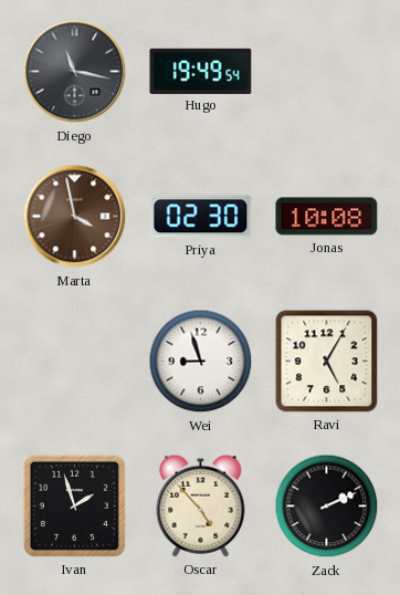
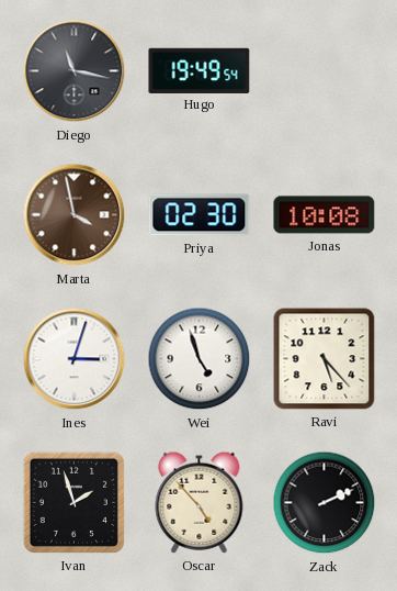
Ines: none -> 3:03
Wei: 8:57 -> 4:57
Ravi: 5:05 -> 5:23
